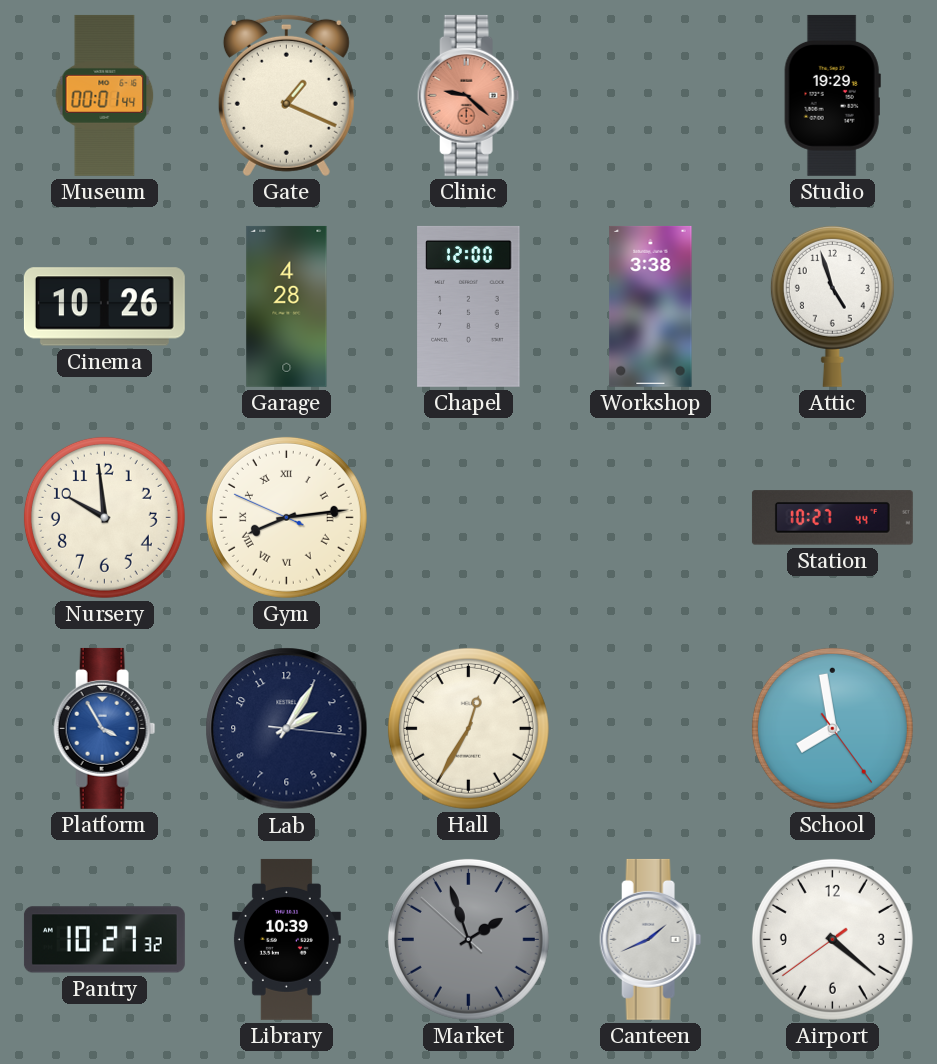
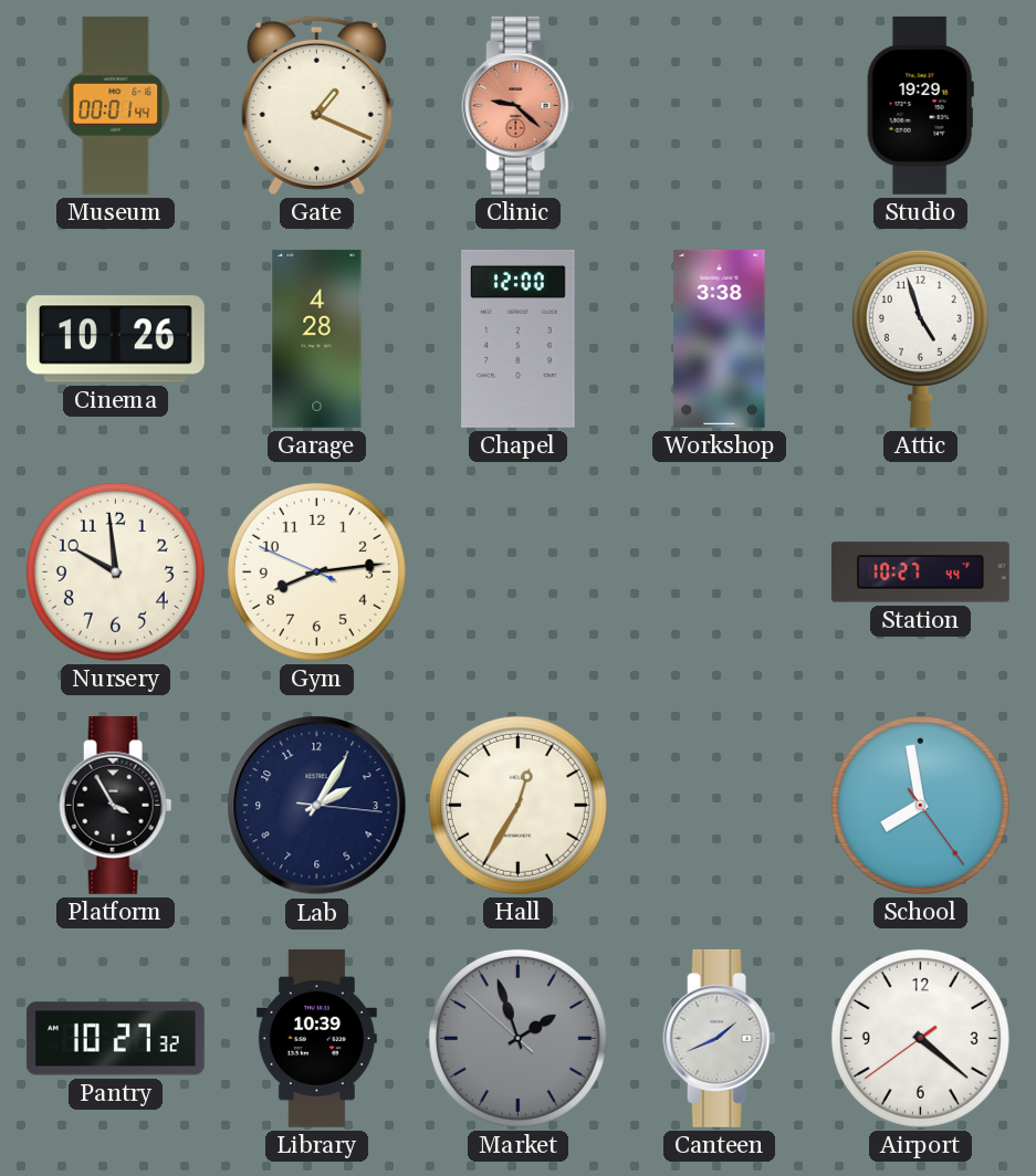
Gym numerals: Roman -> Arabic
Platform dial: blue -> black
